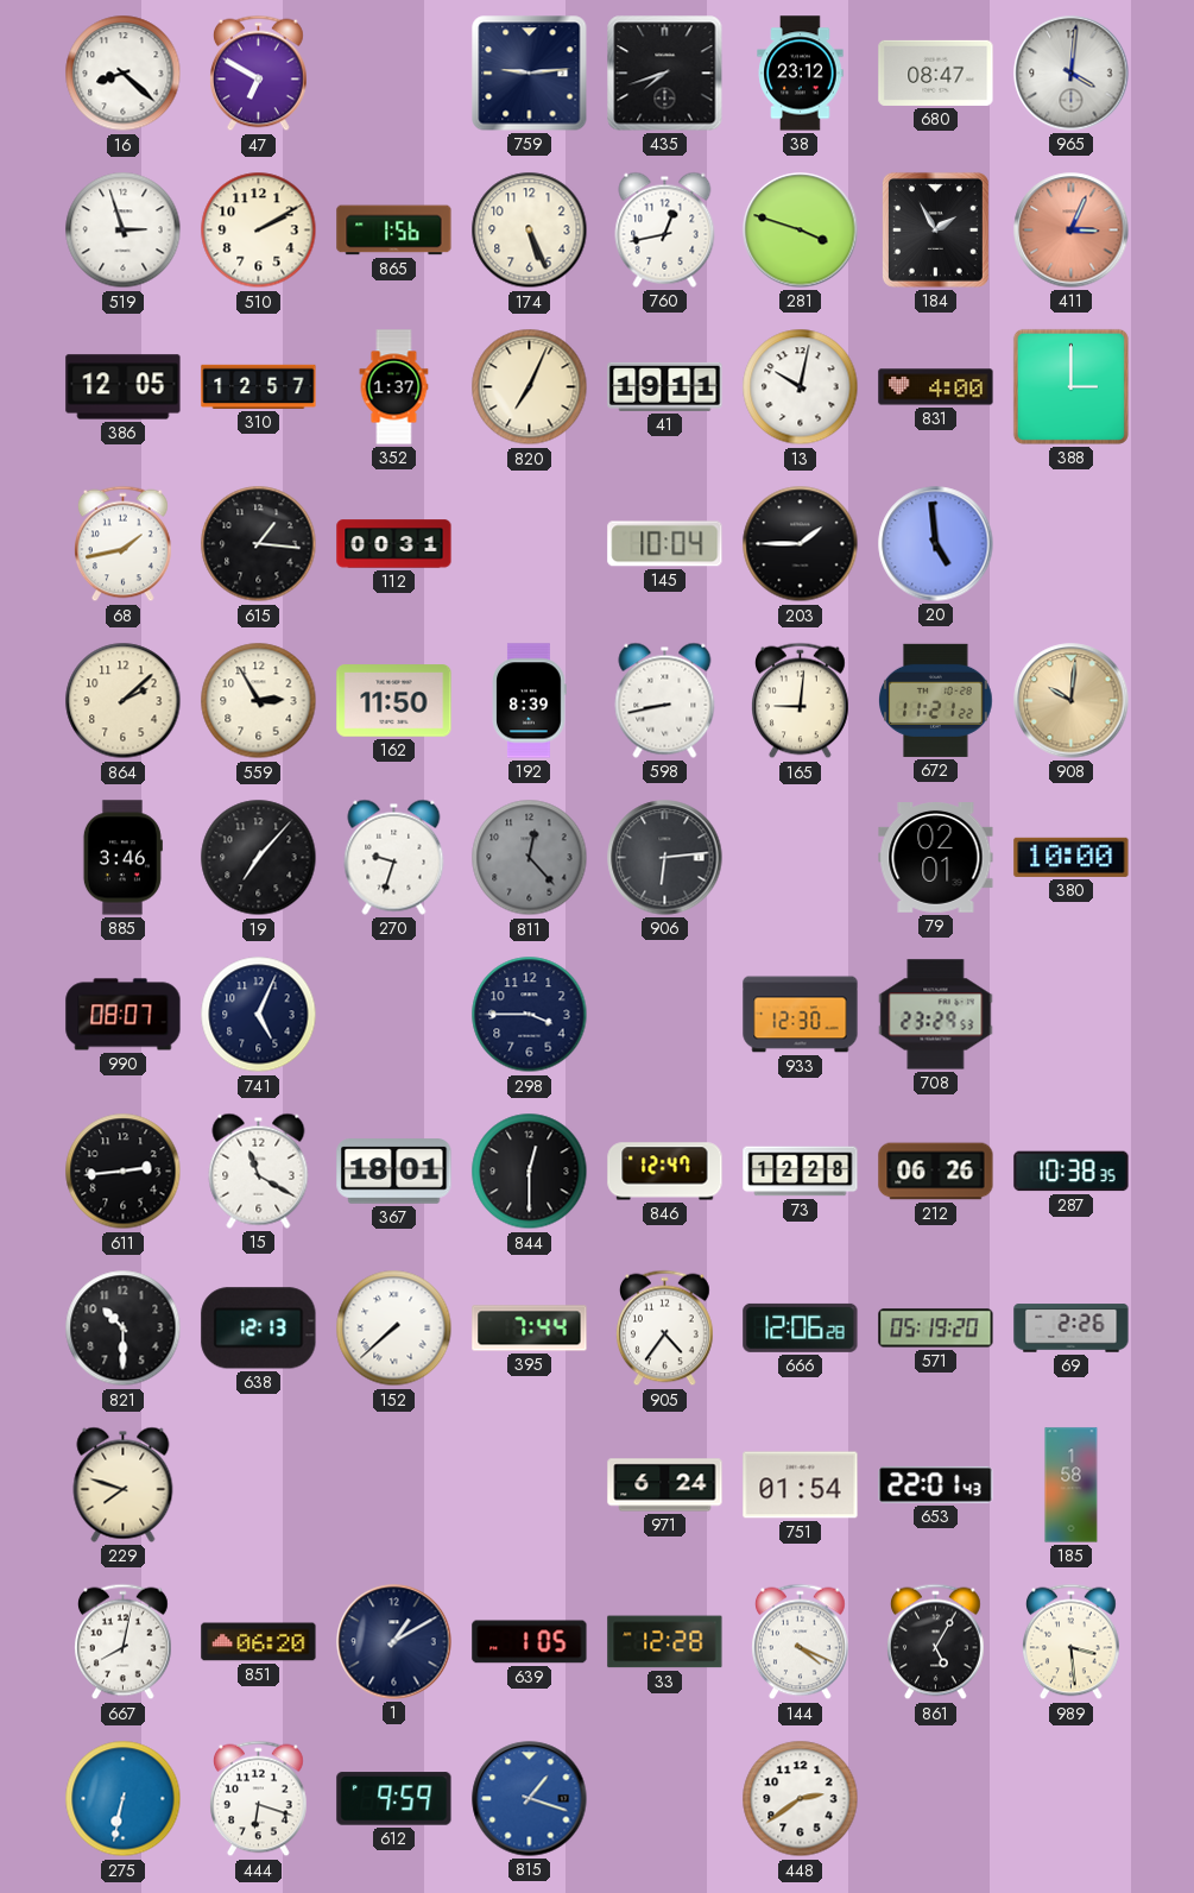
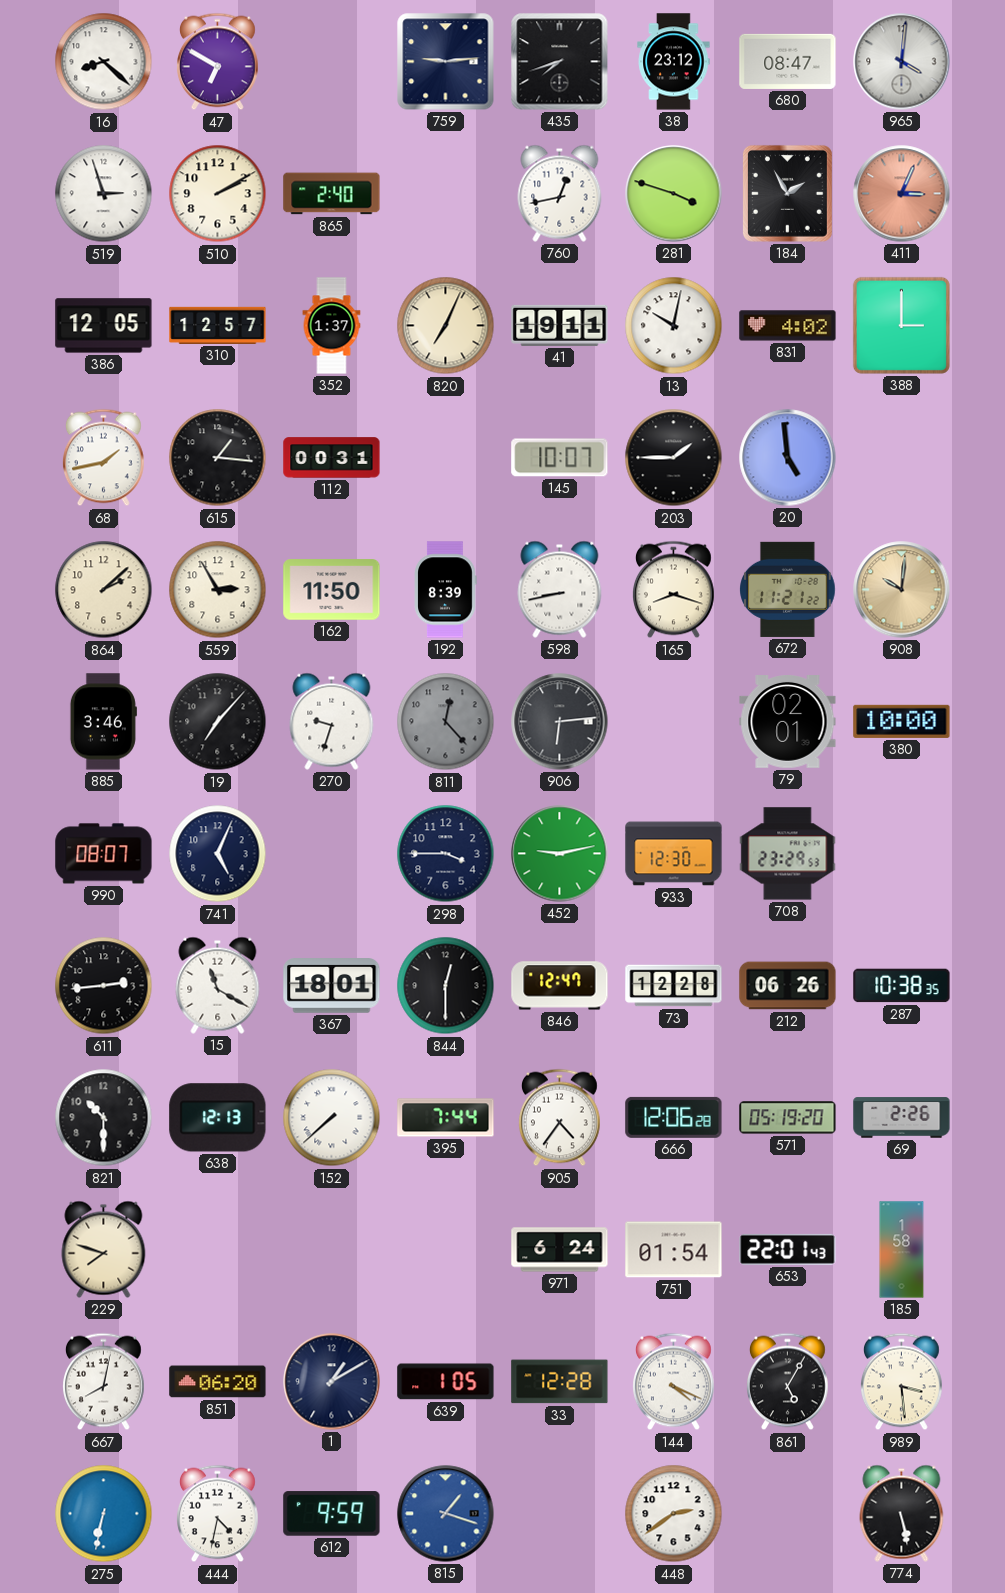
865: 1:56 -> 2:40
174: 5:26 -> none
831: 4:00 -> 4:02
145: 10:04 -> 10:07
165: 9:01 -> 8:18
452: none -> 9:13
444: 6:18 -> 4:32
774: none -> 5:28
